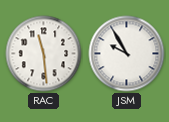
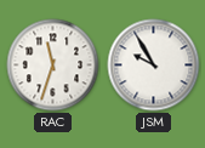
RAC: 11:29 -> 11:33
